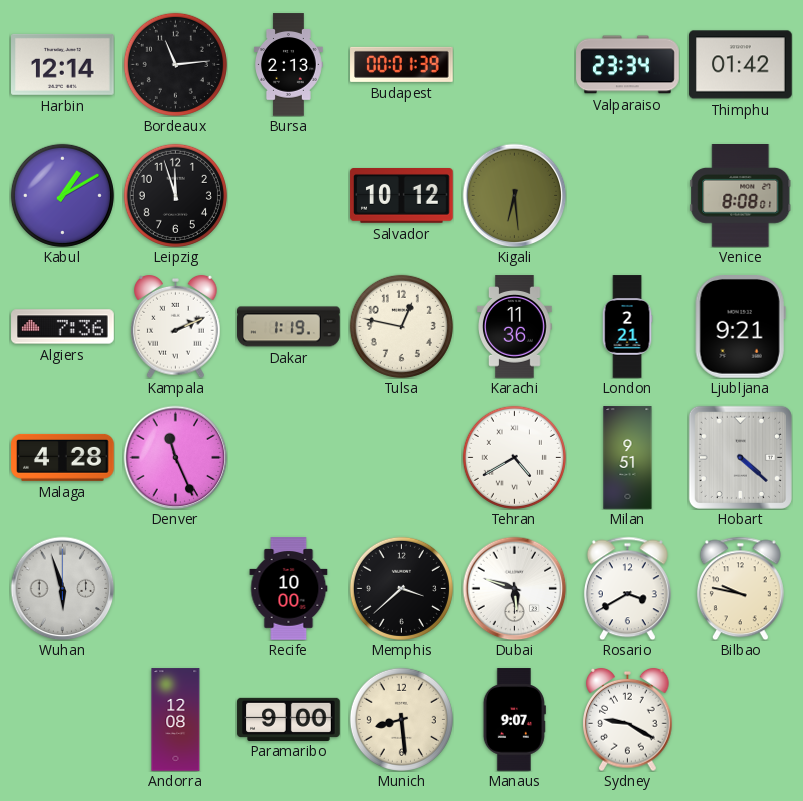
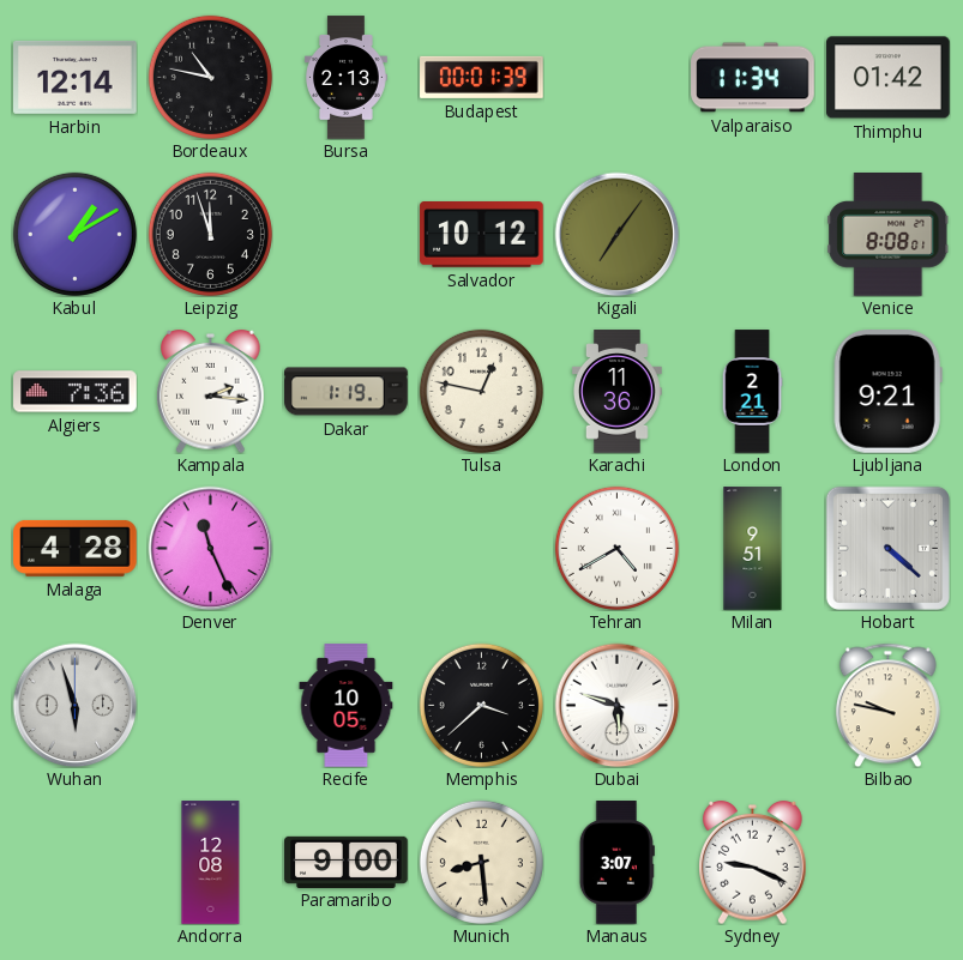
Bordeaux: 11:14 -> 10:47
Valparaiso: 23:34 -> 11:34
Kigali: 6:29 -> 7:06
Kampala: 2:11 -> 2:16
Recife: 10:00 -> 10:05
Rosario: 3:40 -> none
Manaus: 9:07 -> 3:07
Sydney: 9:20 -> 9:19
